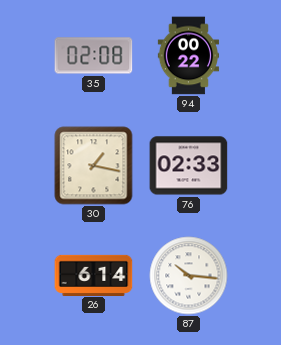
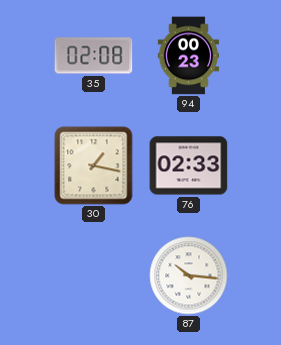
94: 00:22 -> 00:23
26: 6:14 -> none
